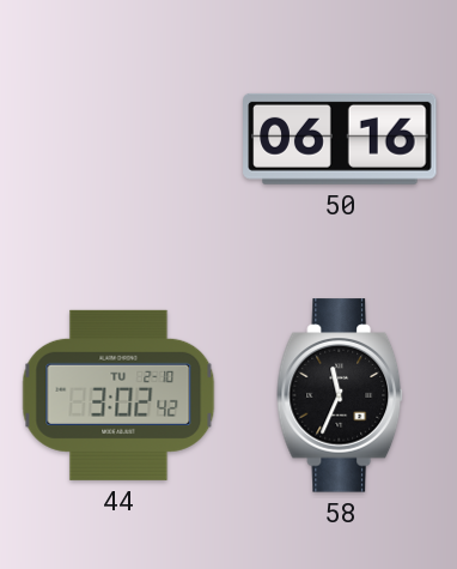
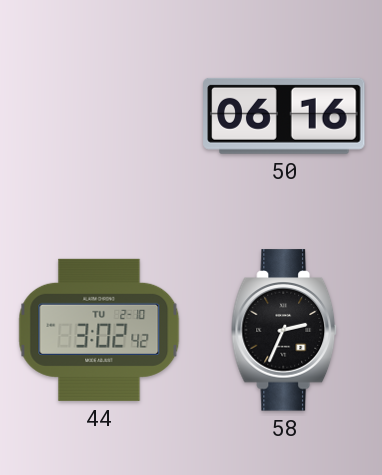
58: 11:34 -> 2:34
